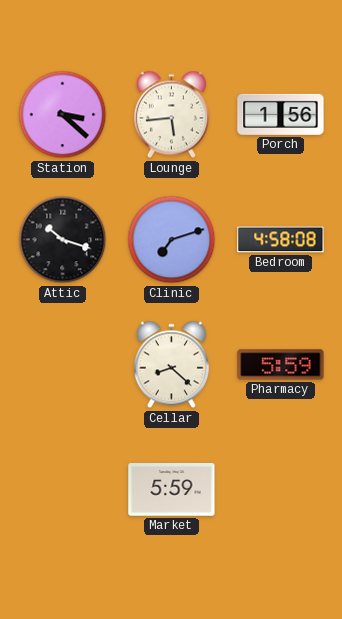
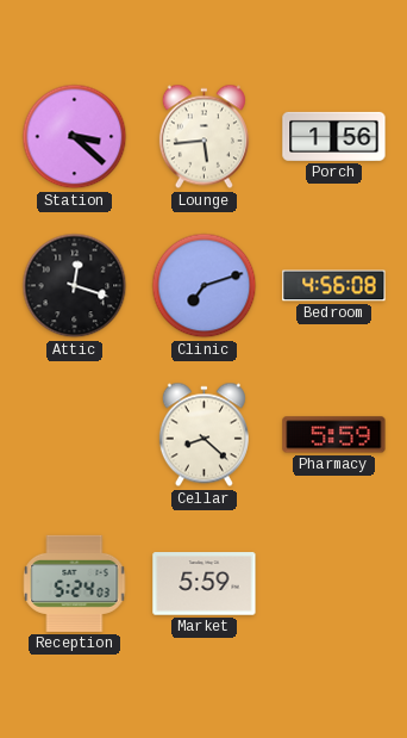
Attic: 10:18 -> 12:18
Bedroom: 4:58 -> 4:56
Reception: none -> 5:24
